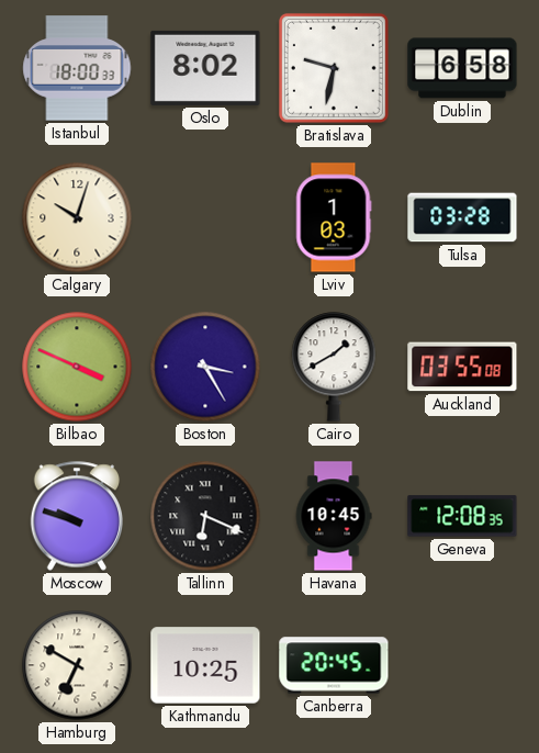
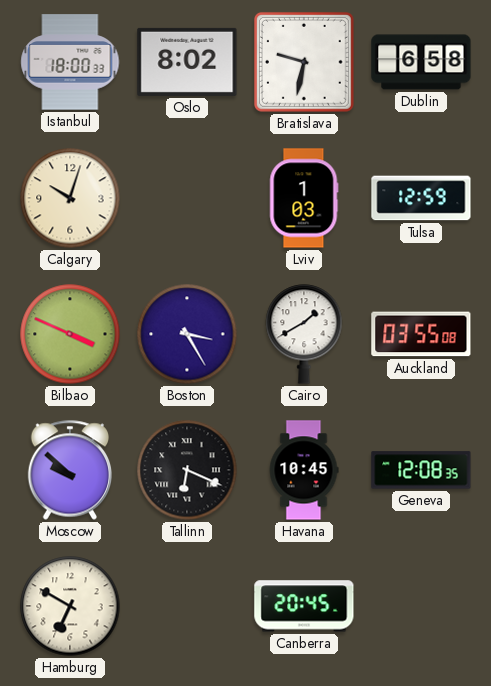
Tulsa: 03:28 -> 12:59
Moscow: 9:48 -> 9:52
Kathmandu: 10:25 -> none
